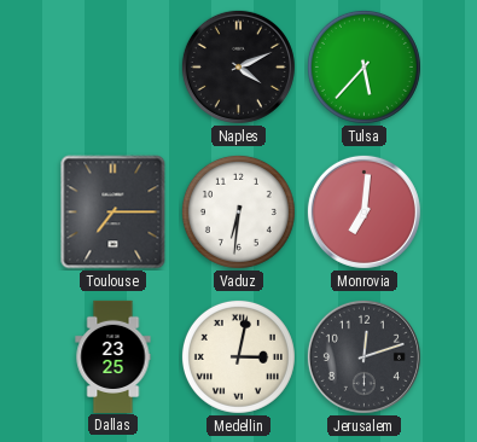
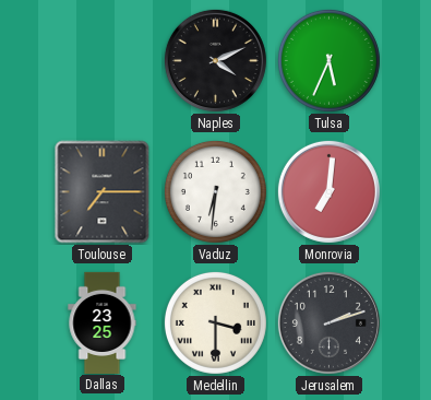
Tulsa: 5:37 -> 5:34
Medellin: 3:02 -> 3:30
Jerusalem: 12:12 -> 2:12
